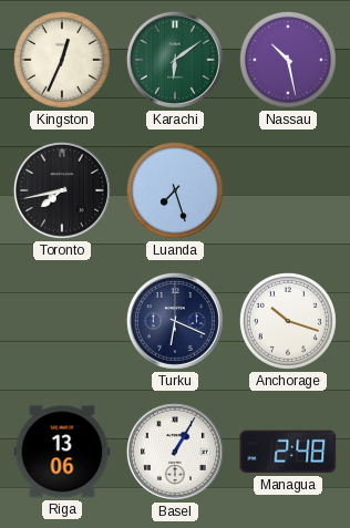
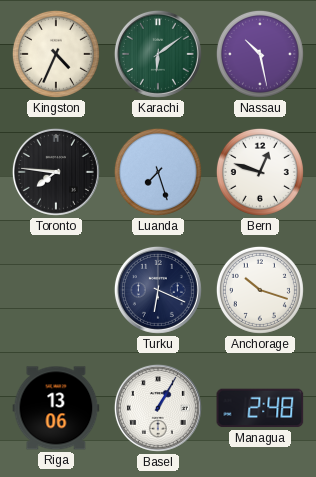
Kingston: 12:34 -> 4:34
Toronto: 7:43 -> 7:46
Bern: none -> 12:48
